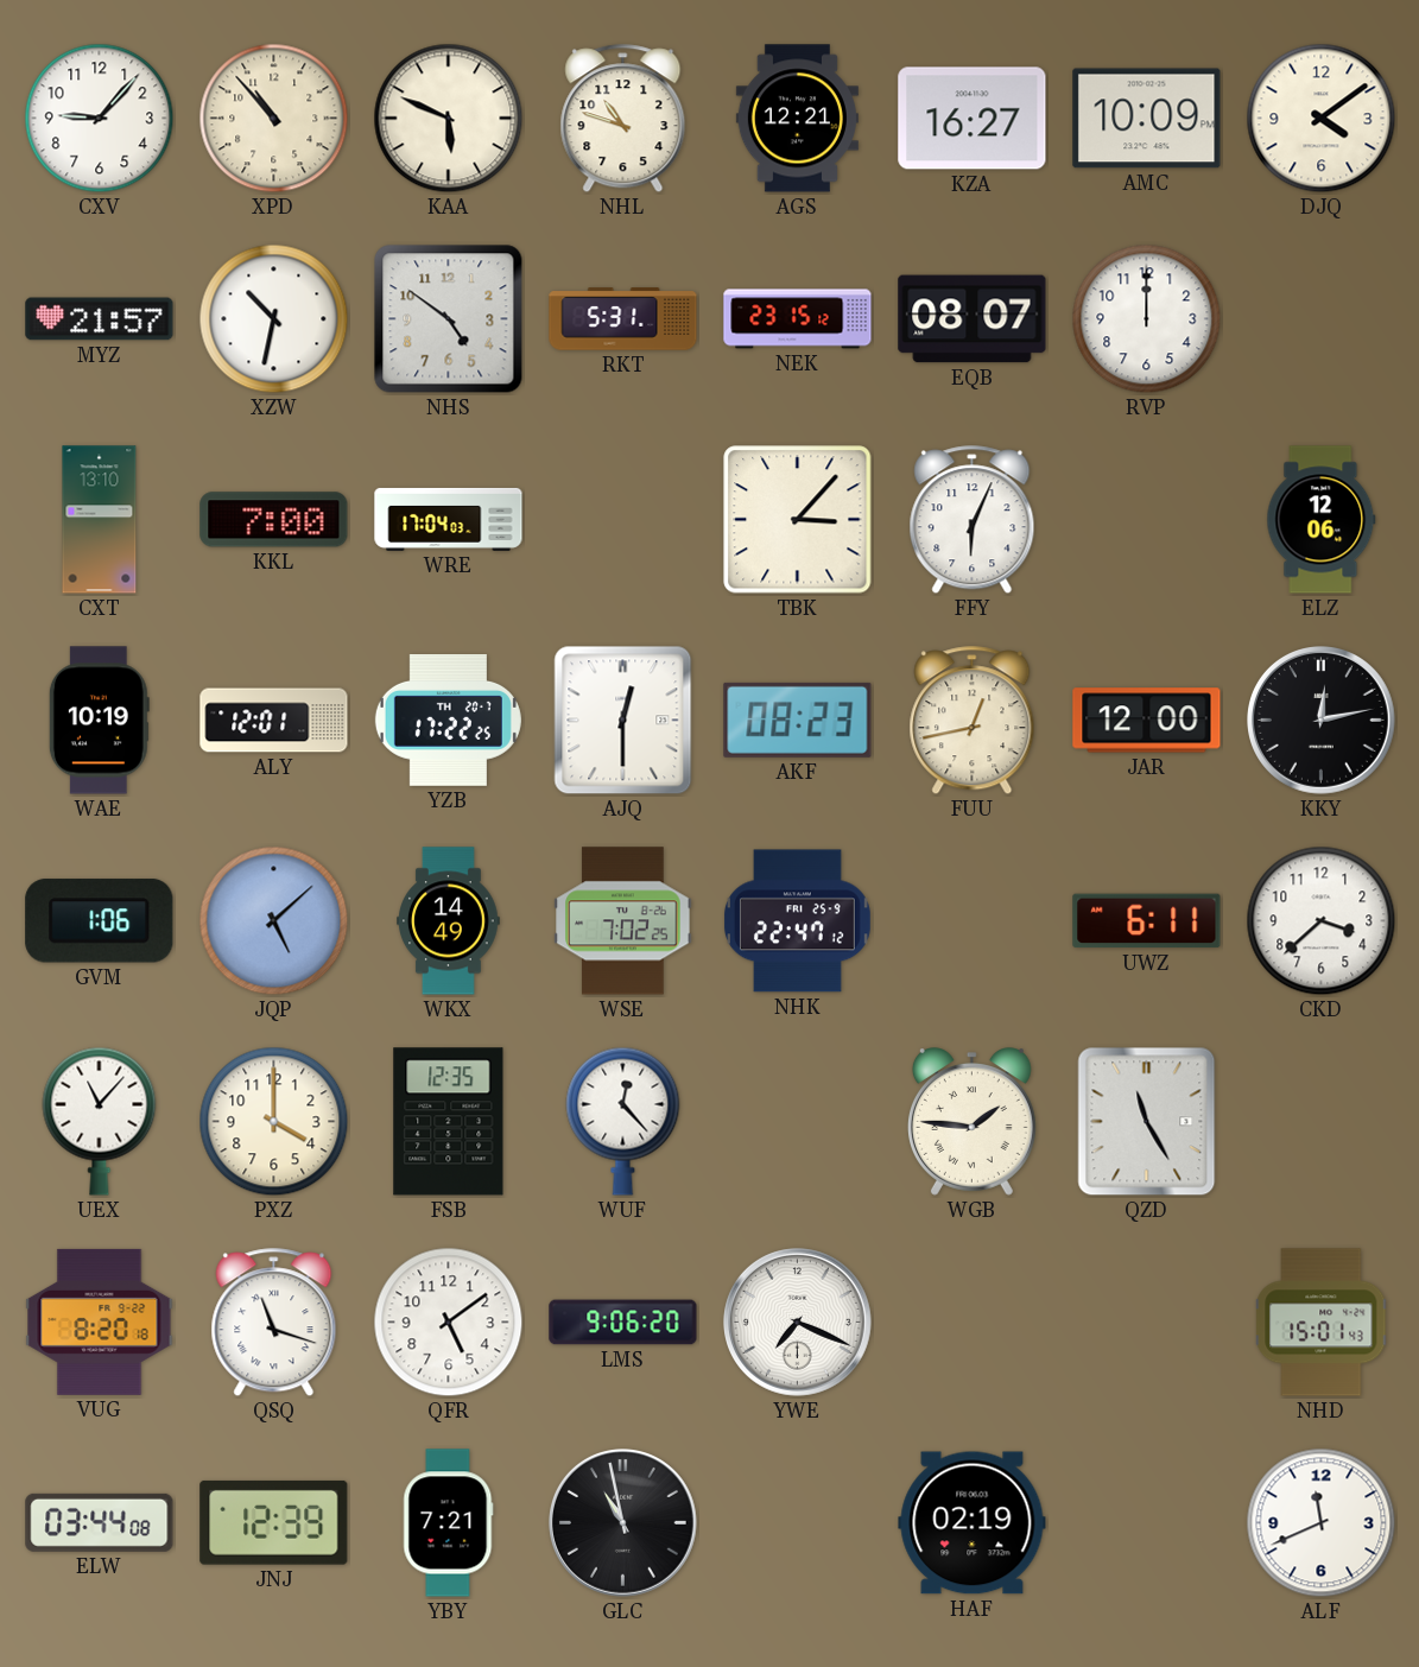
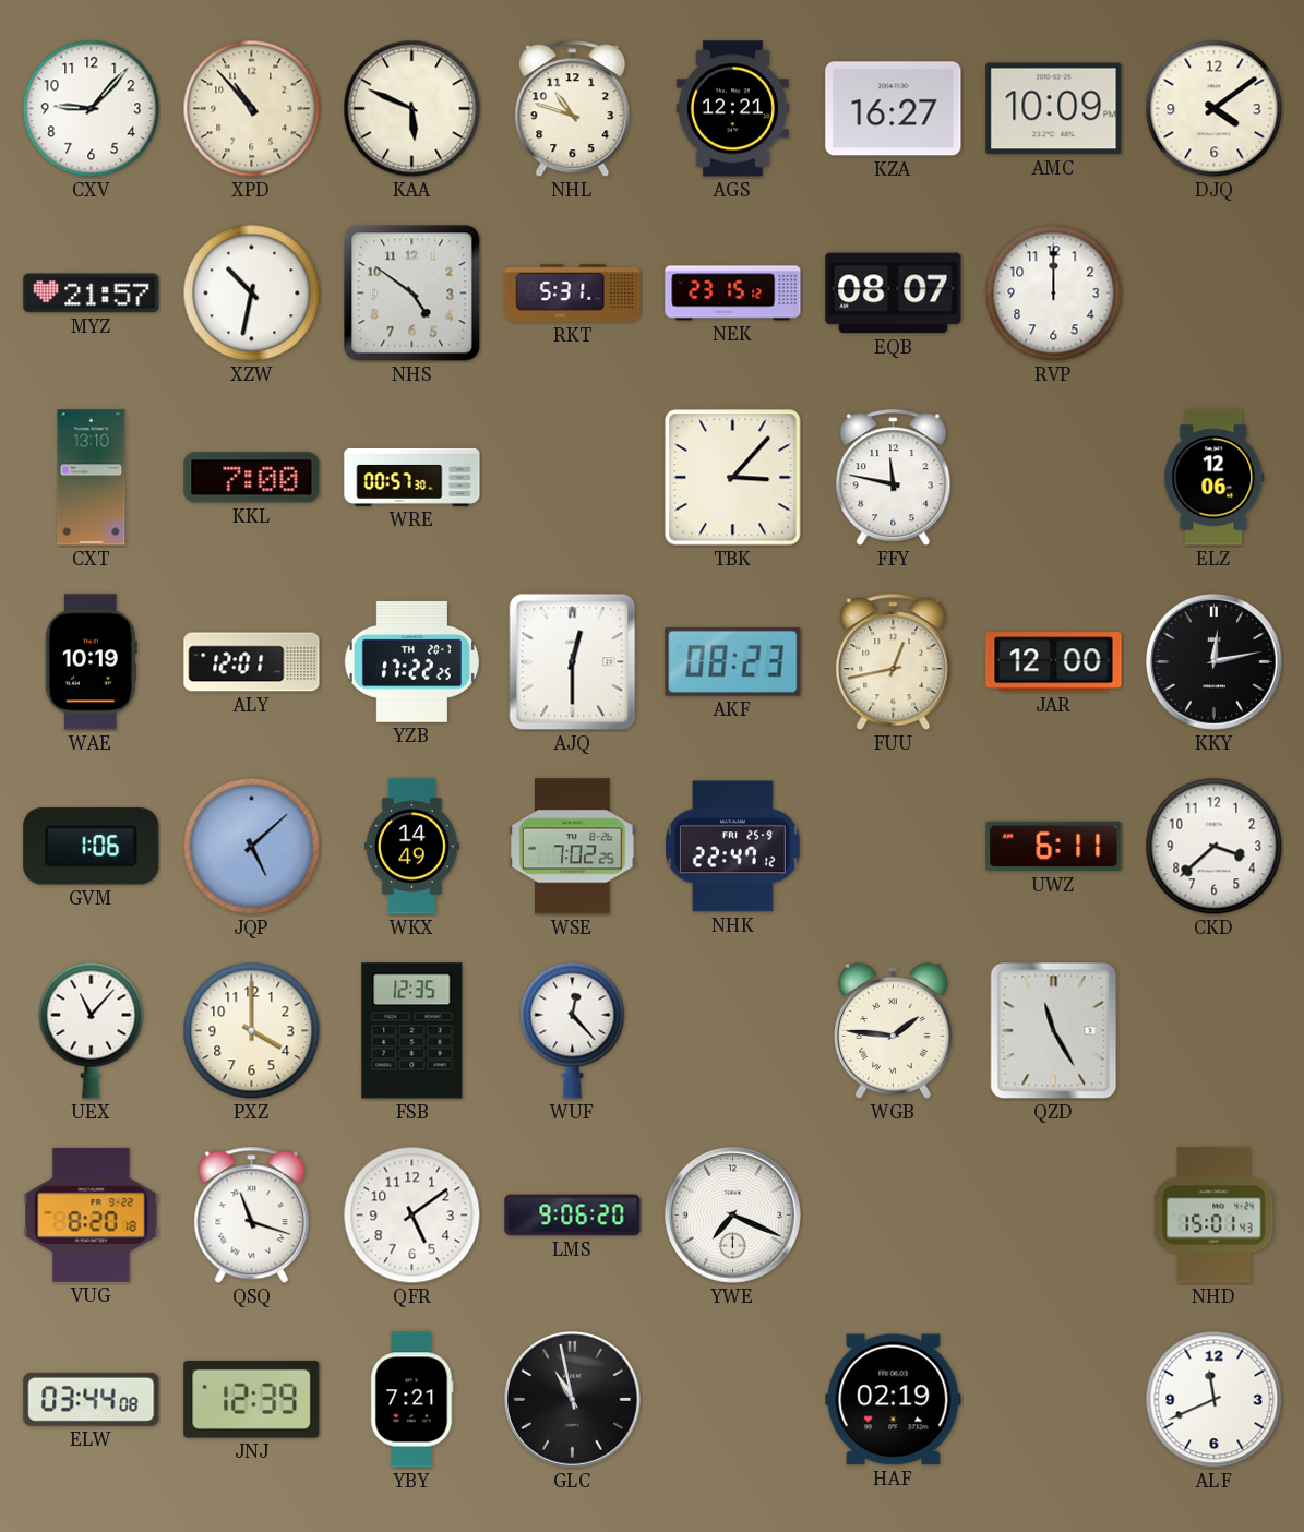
WRE: 17:04 -> 00:57
FFY: 6:04 -> 11:47
